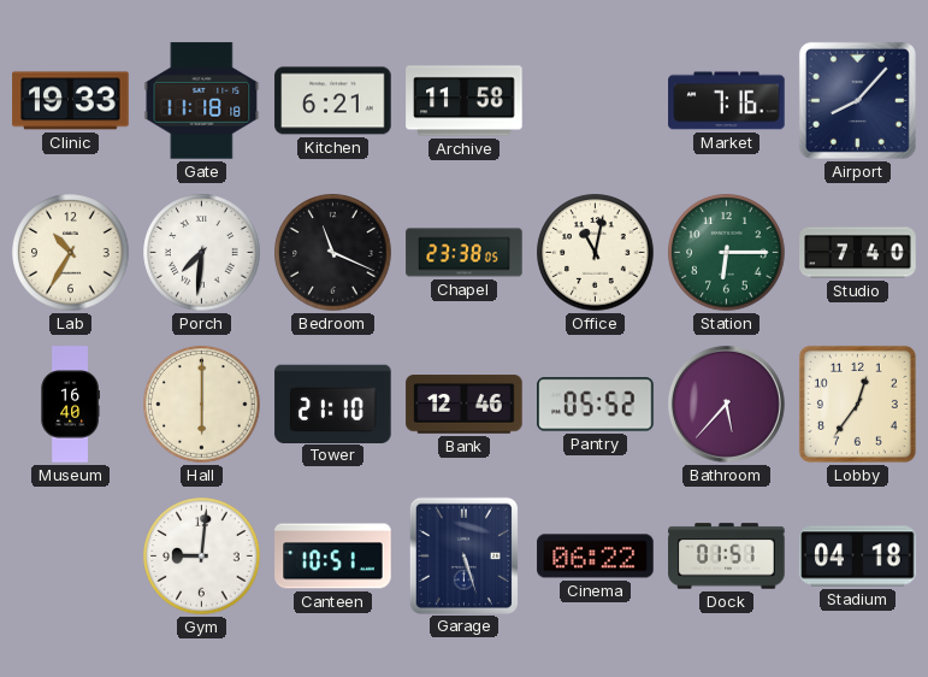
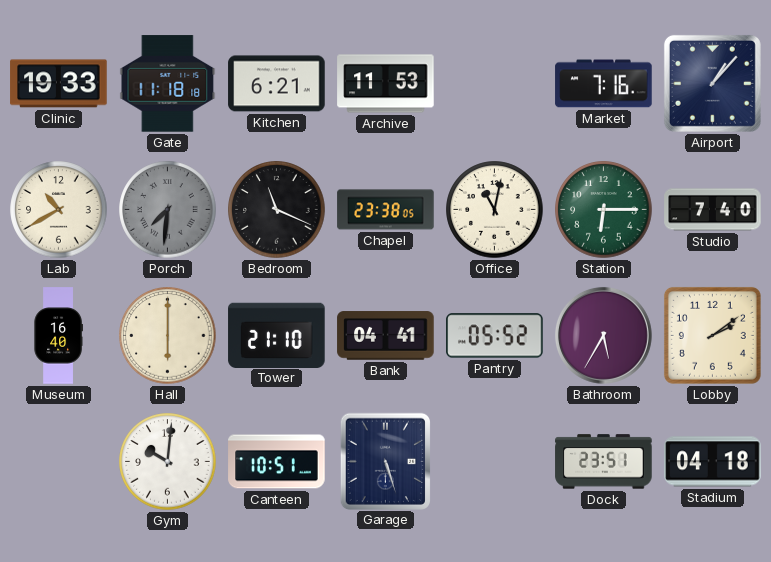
Archive: 11:58 -> 11:53
Airport: 8:07 -> 1:07
Lab: 10:35 -> 10:40
Porch dial: white -> grey
Bank: 12:46 -> 04:41
Bathroom: 5:37 -> 5:35
Lobby: 12:36 -> 2:09
Gym: 9:01 -> 10:01
Cinema: 06:22 -> none
Dock: 01:51 -> 23:51
